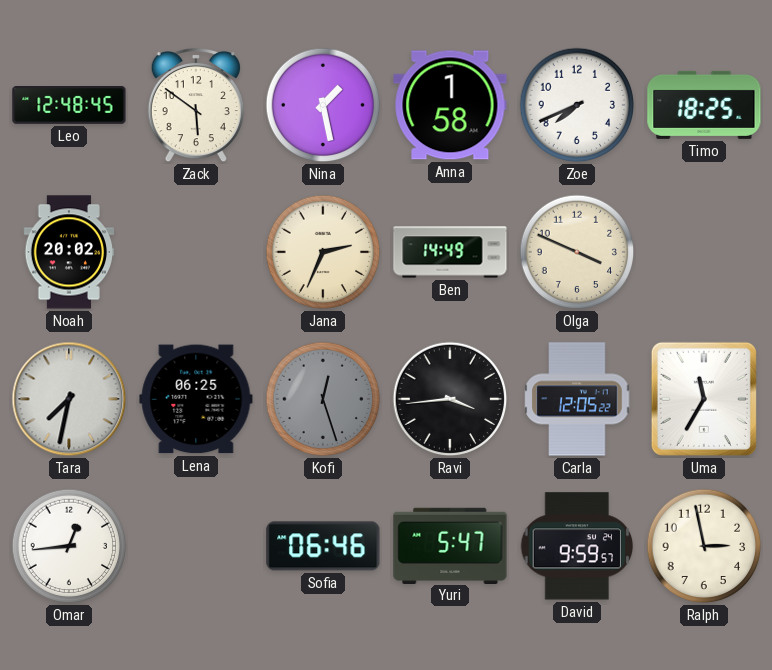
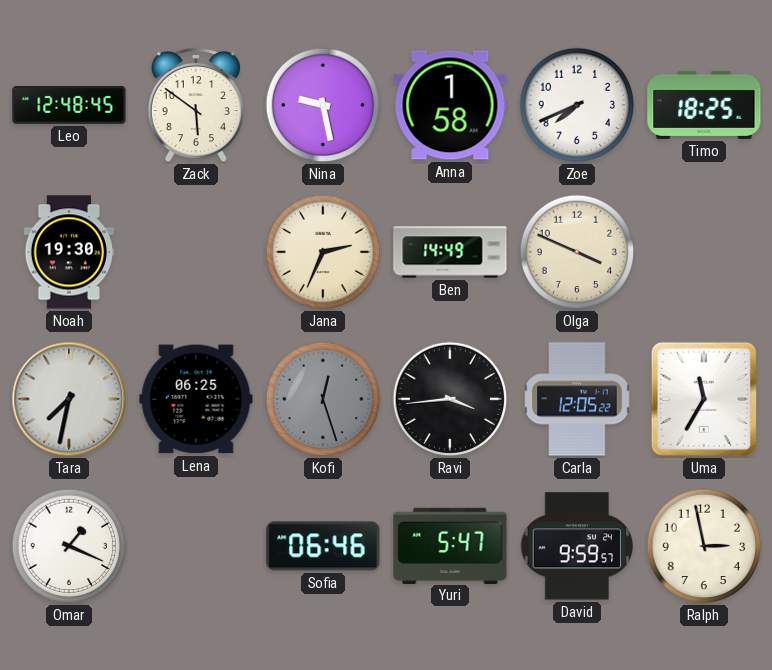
Nina: 1:28 -> 9:28
Noah: 20:02 -> 19:30
Omar: 12:44 -> 1:19
